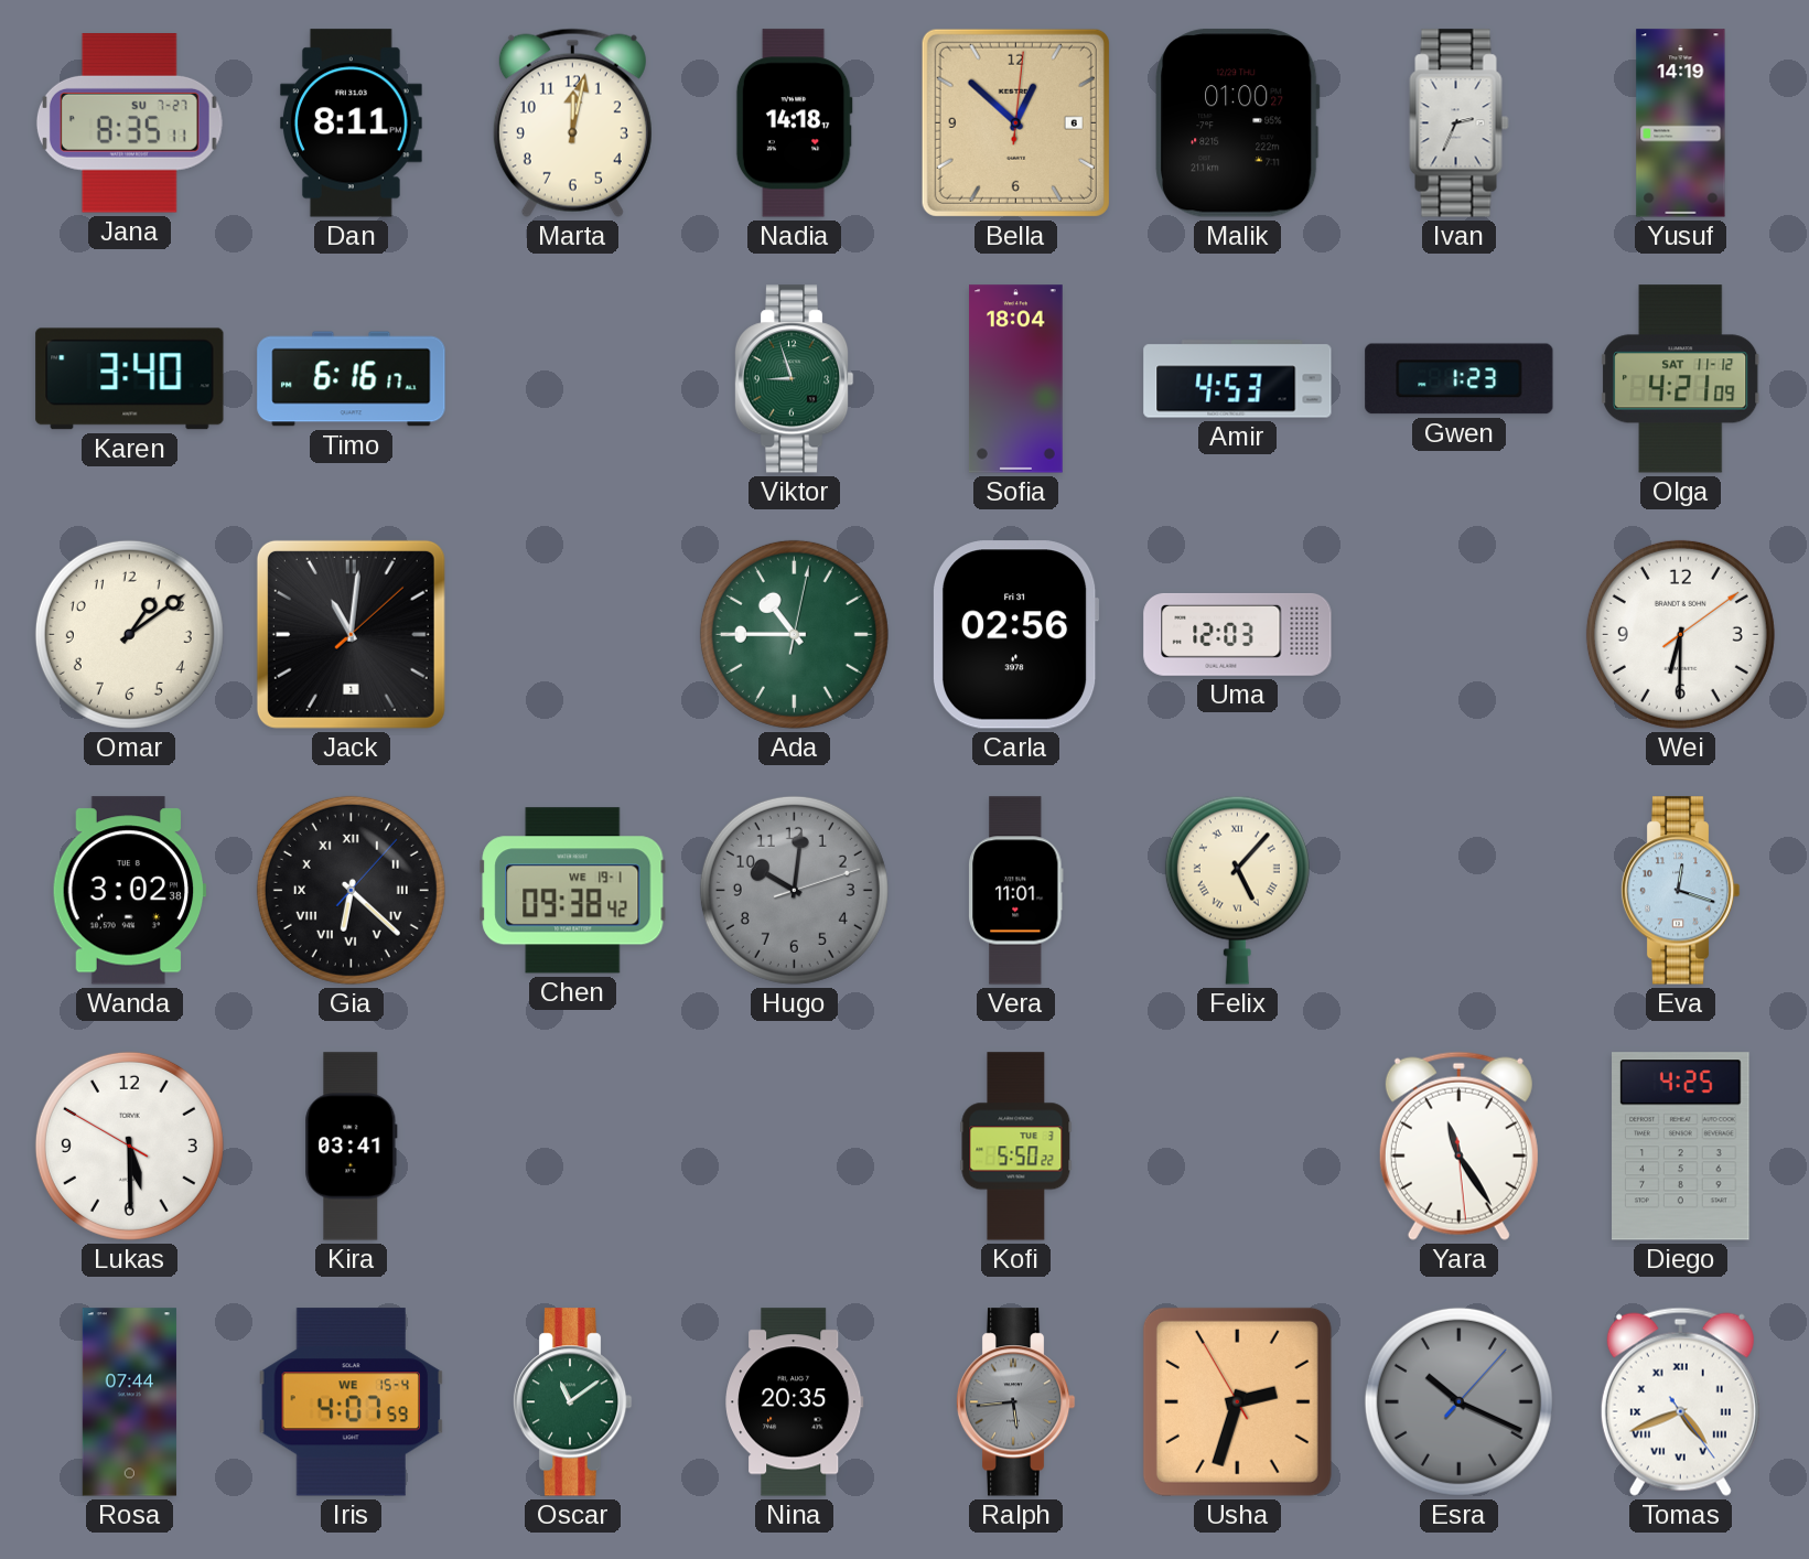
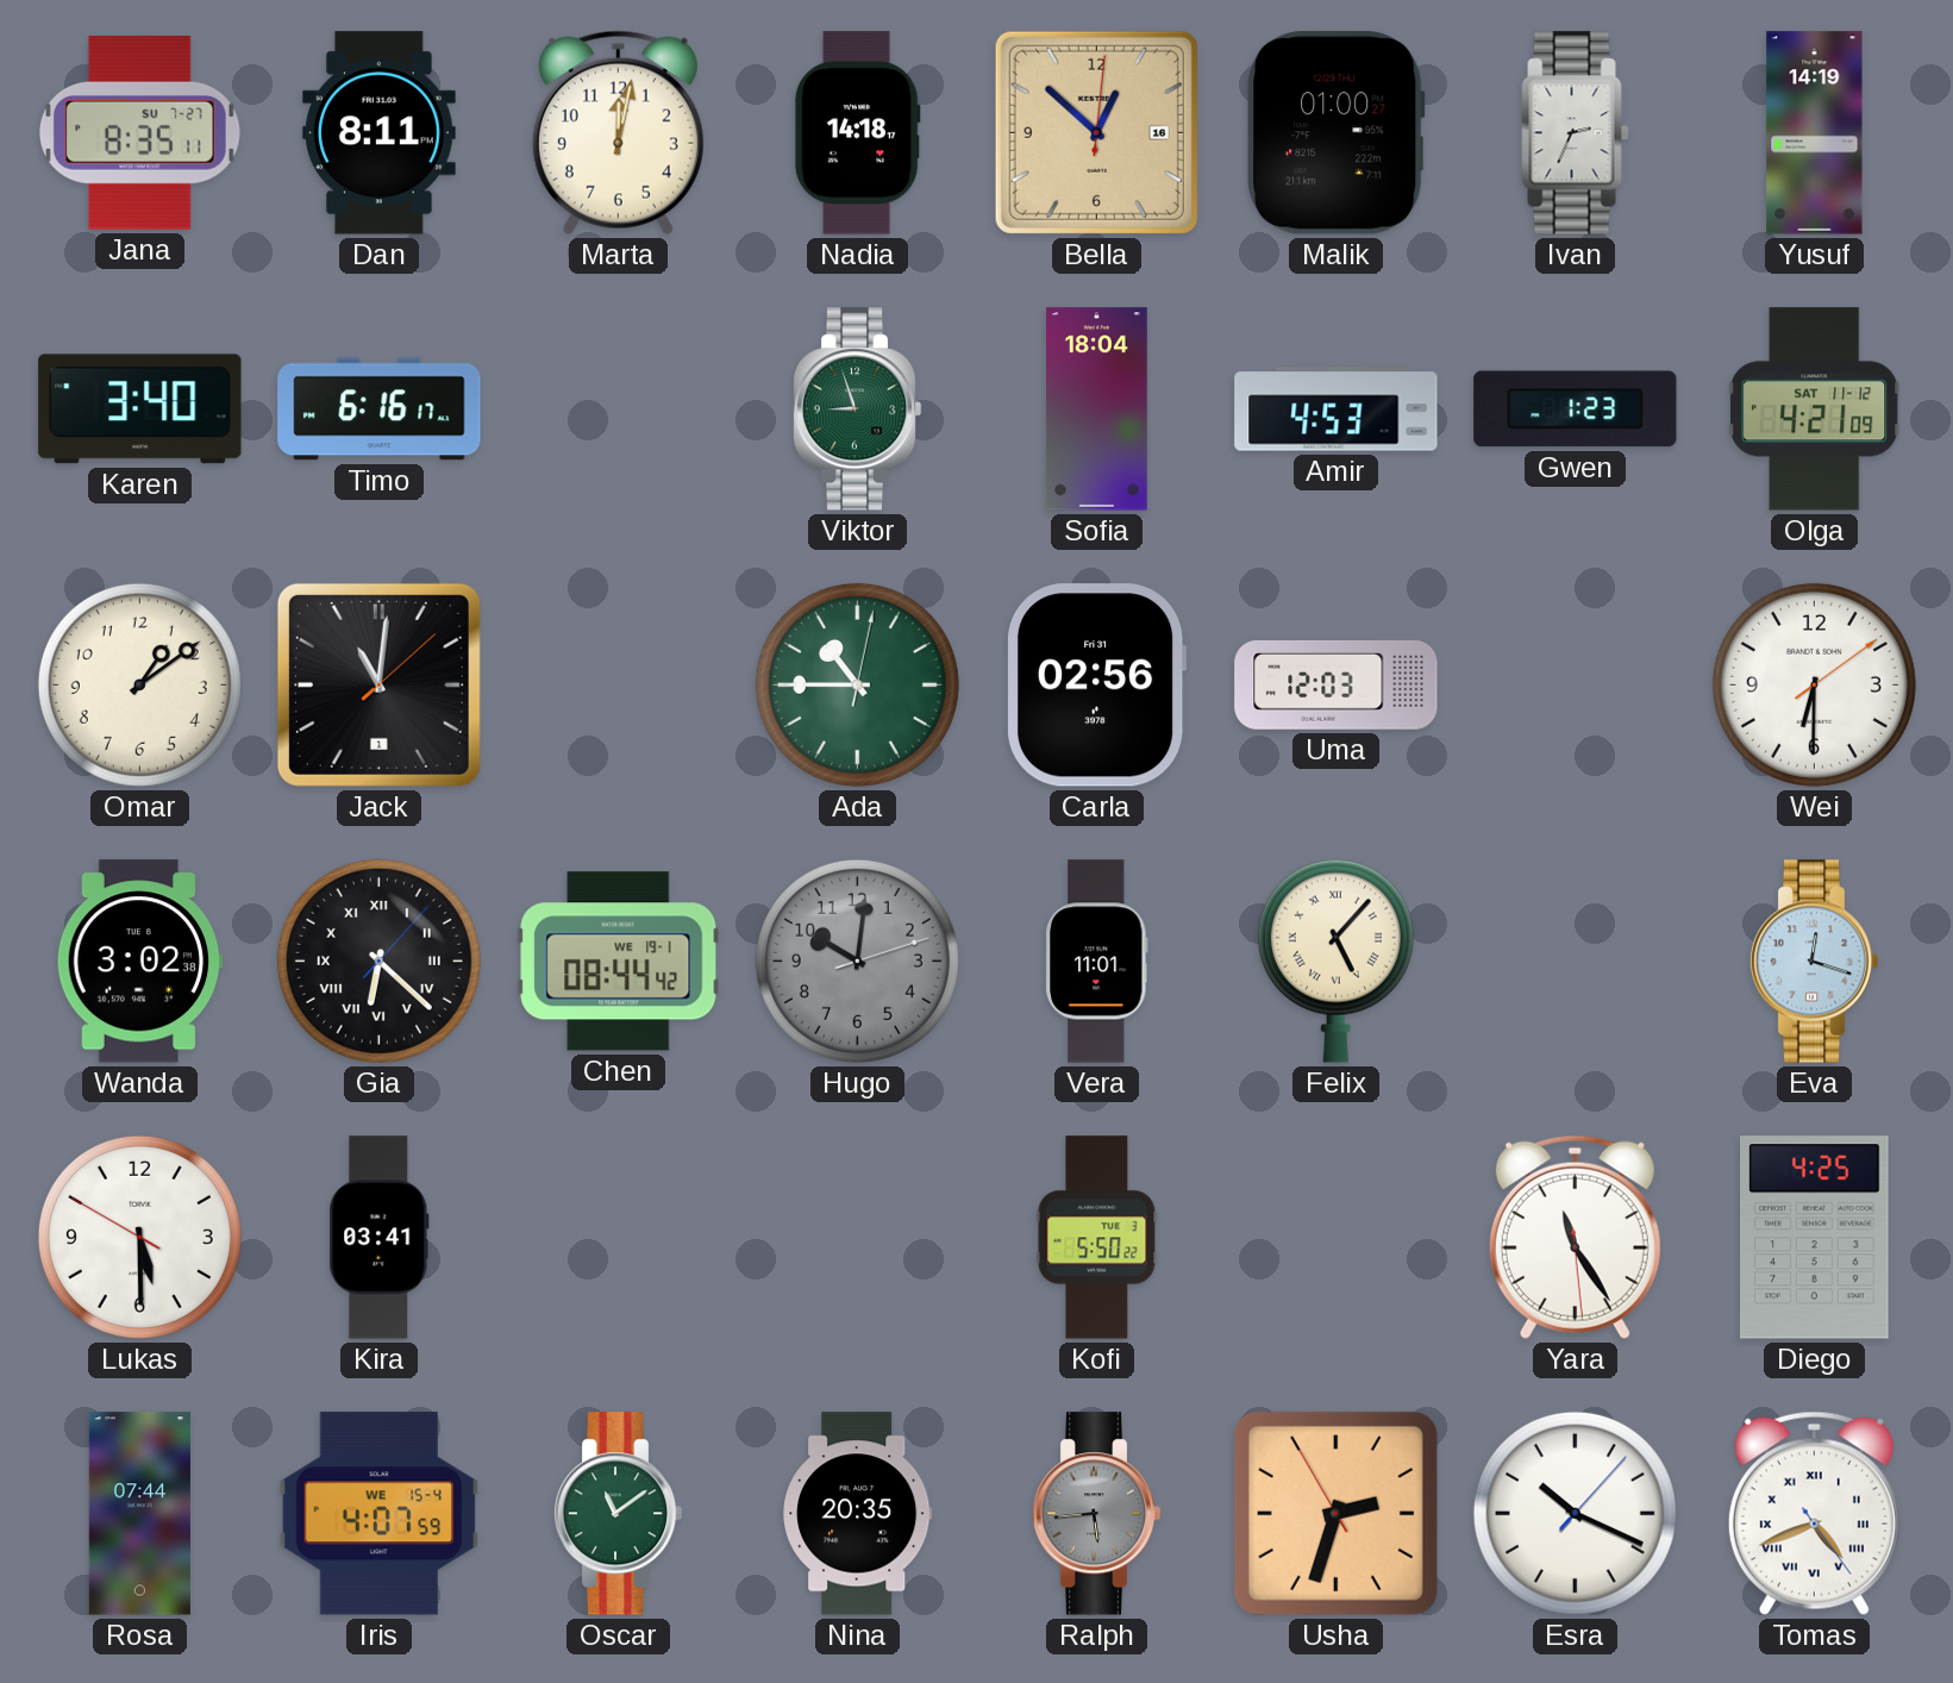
Bella date: 6 -> 16
Chen: 09:38 -> 08:44
Esra dial: grey -> white
